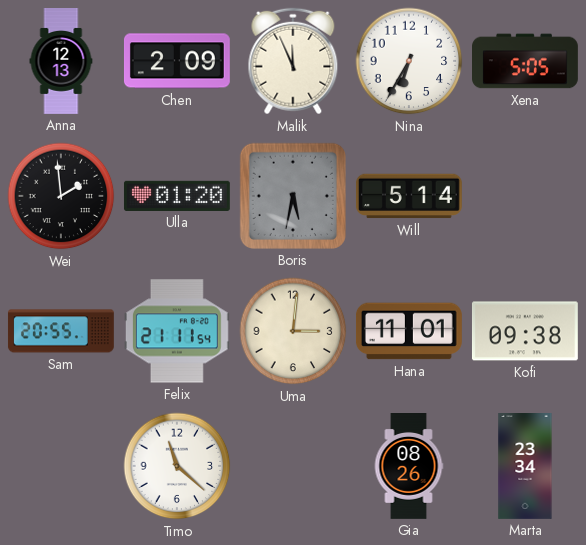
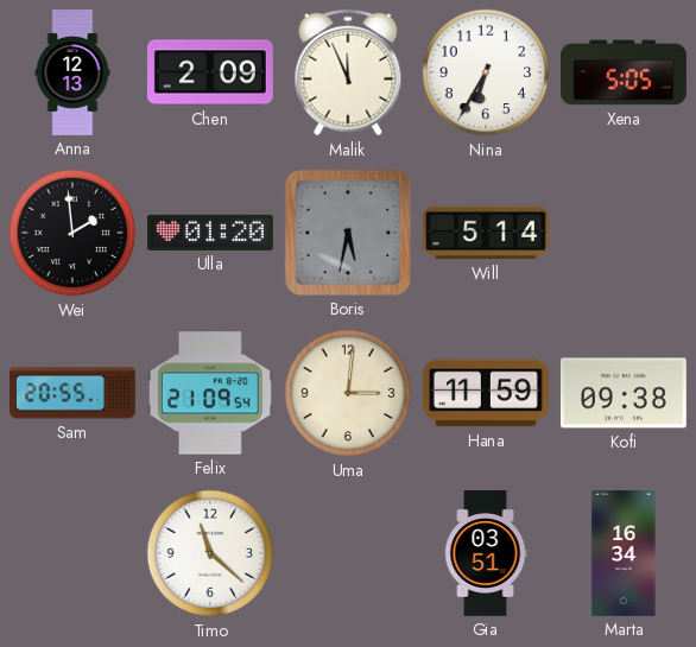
Felix: 21:11 -> 21:09
Hana: 11:01 -> 11:59
Gia: 08:26 -> 03:51
Marta: 23:34 -> 16:34
